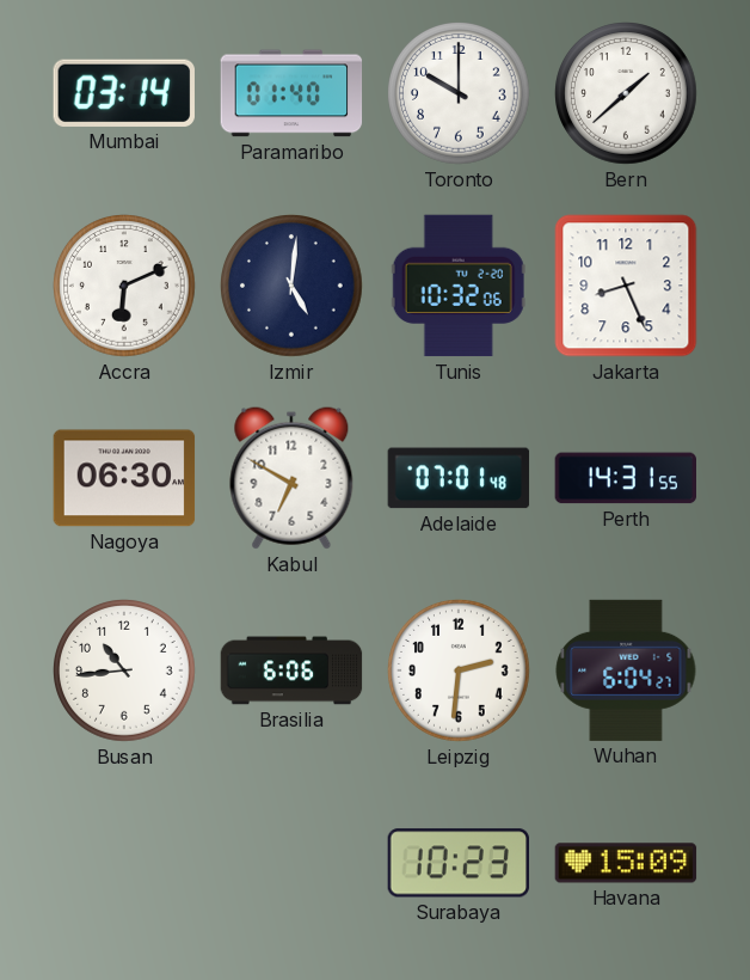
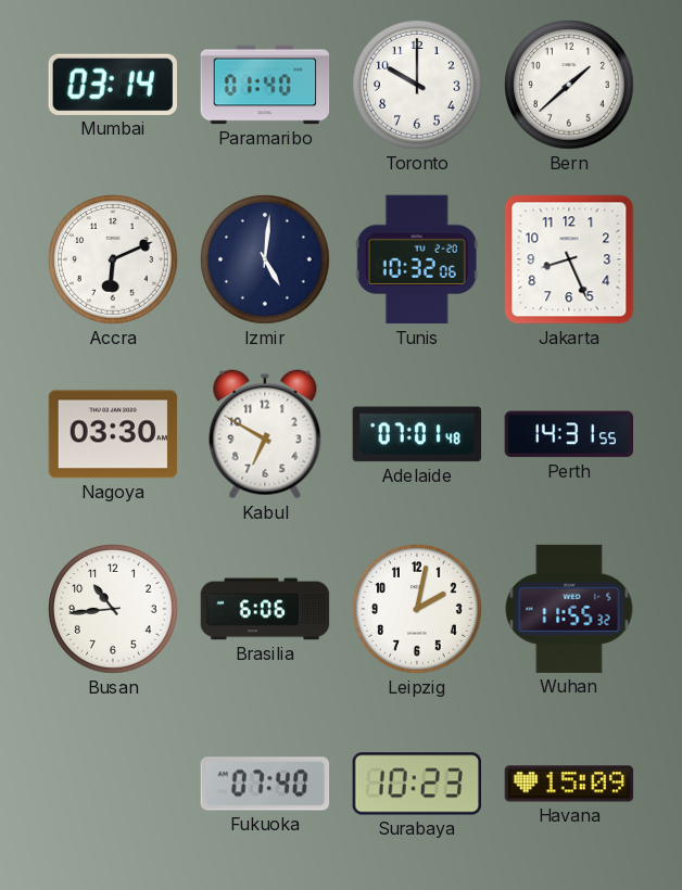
Nagoya: 06:30 -> 03:30
Leipzig: 2:31 -> 2:02
Wuhan: 6:04 -> 11:55
Fukuoka: none -> 07:40
